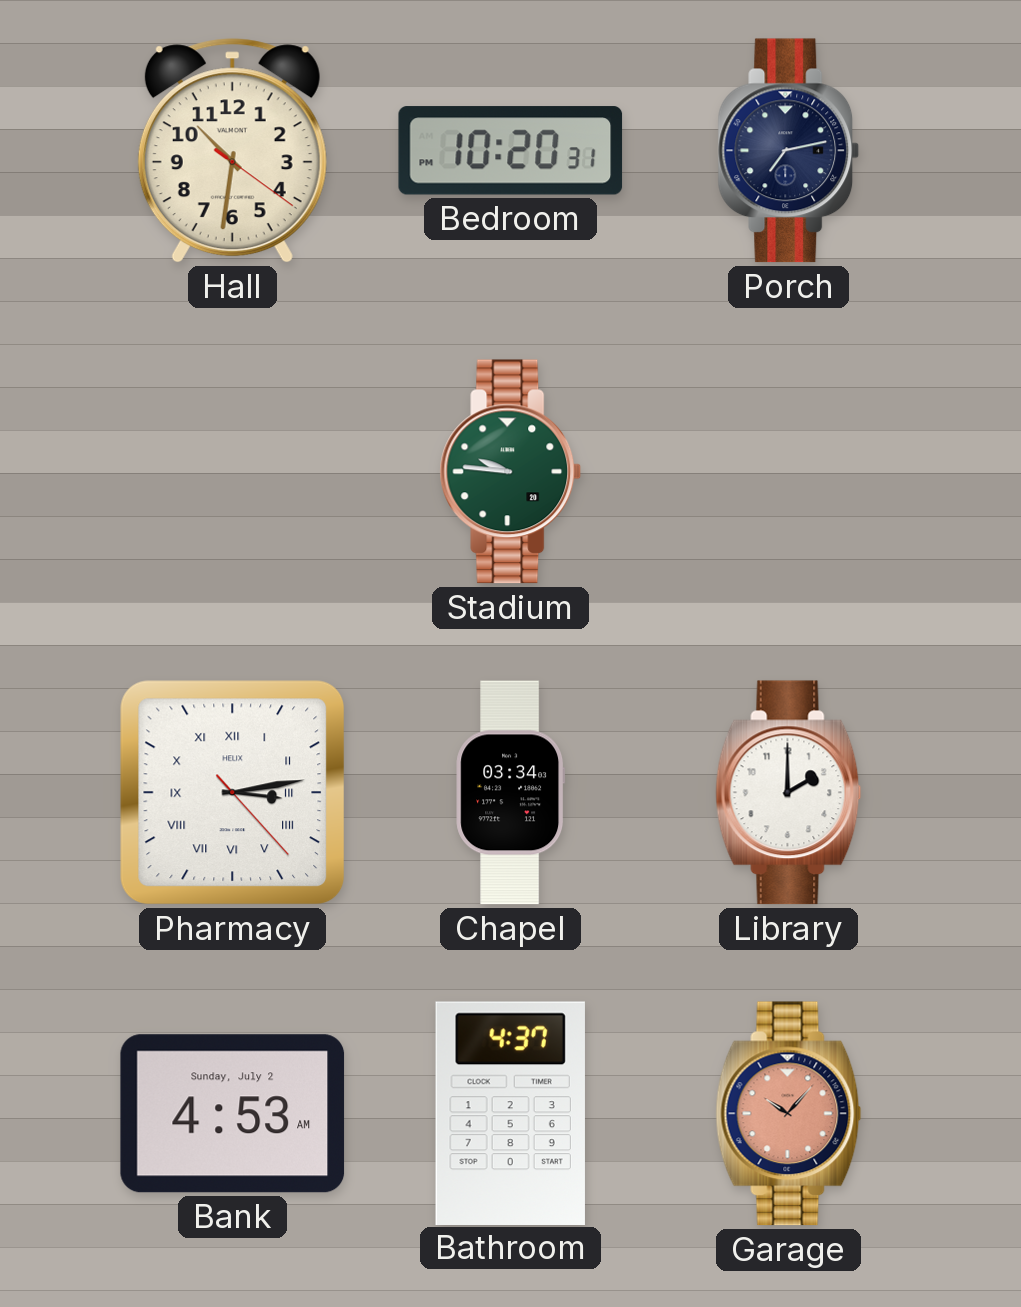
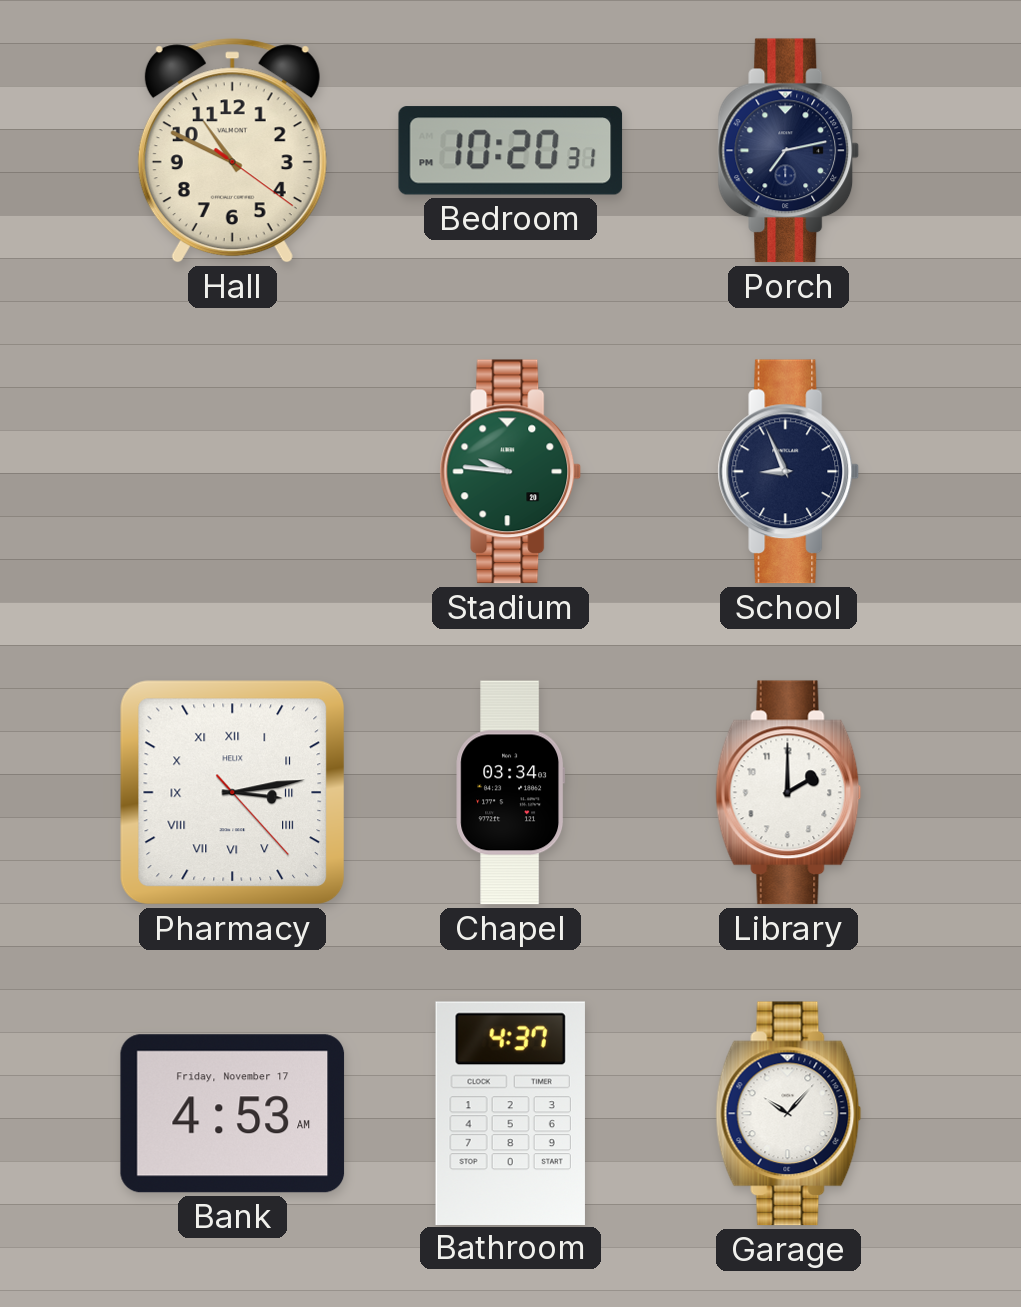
Hall: 10:31 -> 10:49
School: none -> 8:56
Bank date: Sunday, July 2 -> Friday, November 17
Garage dial: salmon -> white
